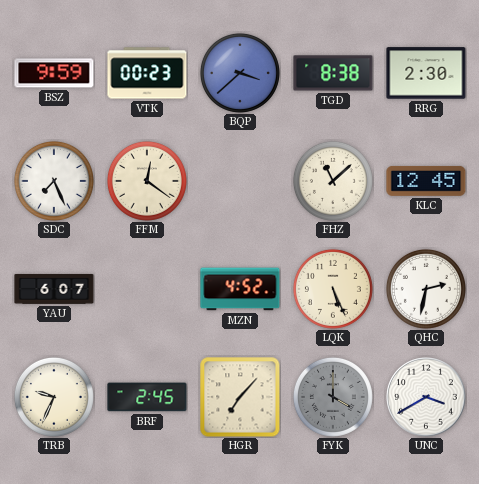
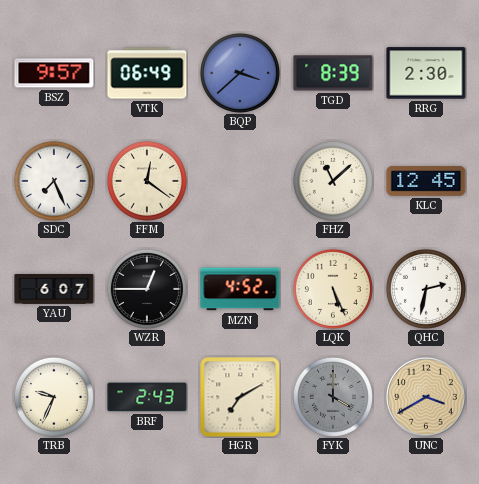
BSZ: 9:59 -> 9:57
VTK: 00:23 -> 06:49
TGD: 8:38 -> 8:39
WZR: none -> 12:45
BRF: 2:45 -> 2:43
HGR: 7:07 -> 7:10
UNC dial: white -> champagne
